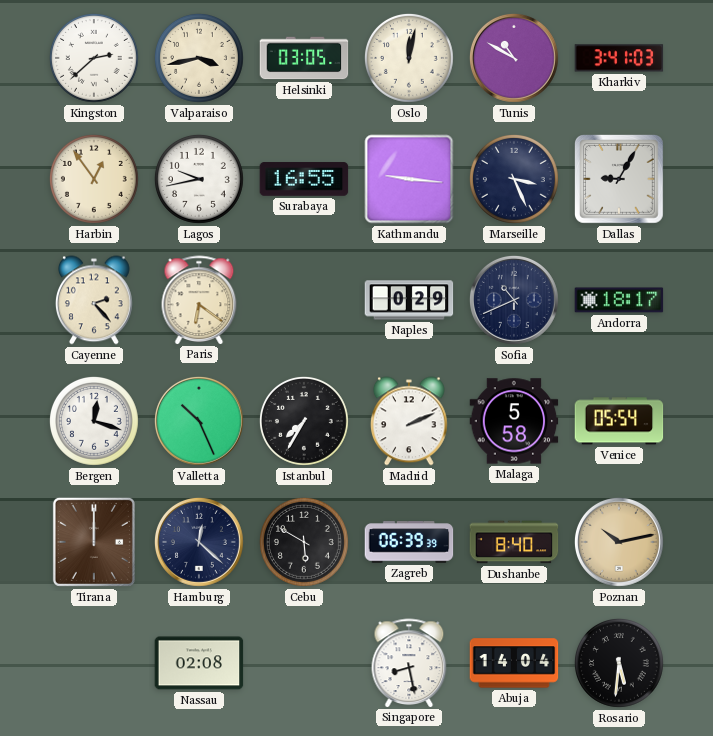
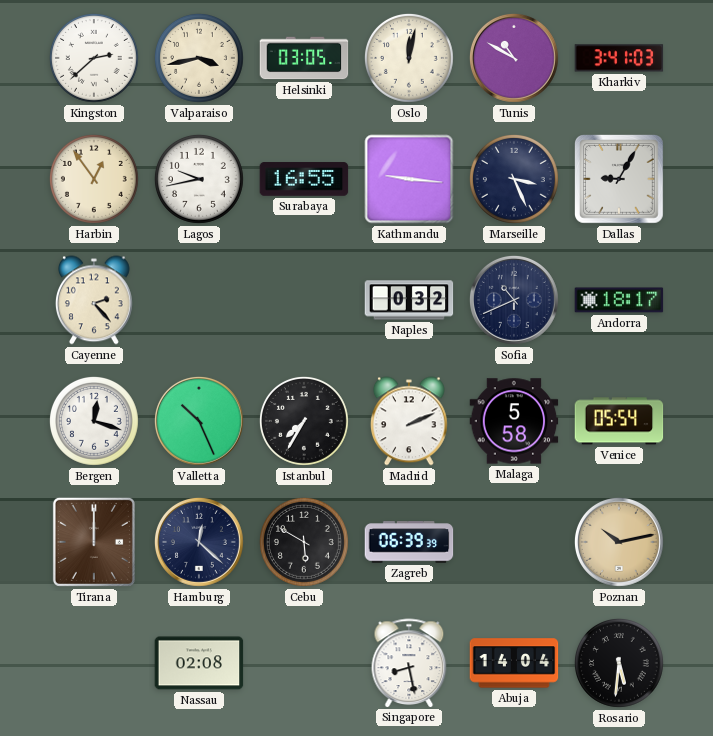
Paris: 6:21 -> none
Naples: 0:29 -> 0:32
Dushanbe: 8:40 -> none
